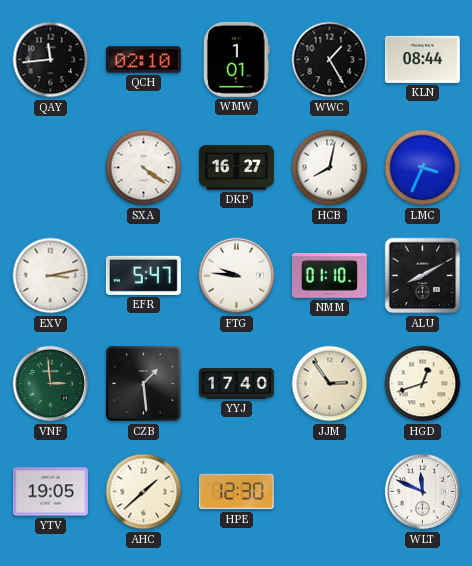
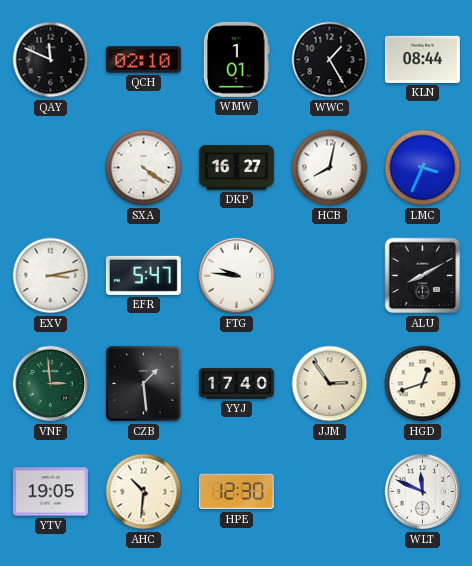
QAY: 11:44 -> 11:49
NMM: 01:10 -> none
AHC: 1:38 -> 10:31
